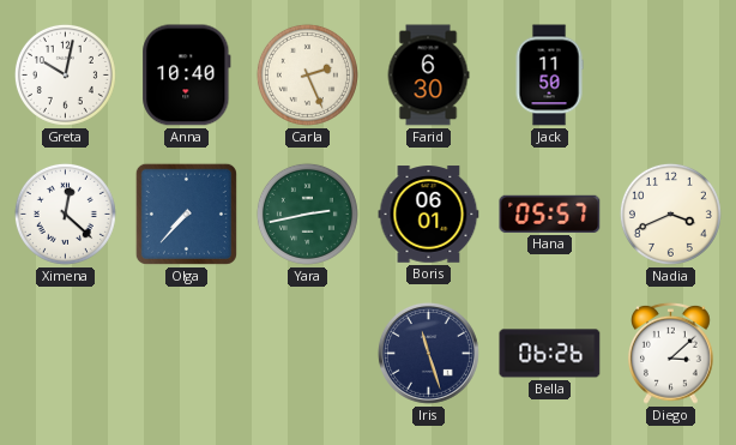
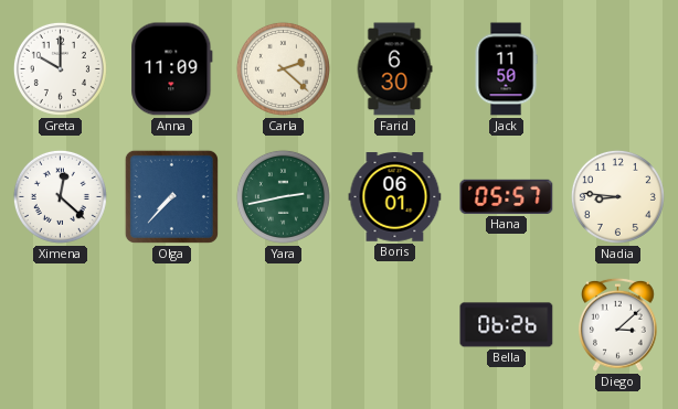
Greta: 10:02 -> 10:00
Anna: 10:40 -> 11:09
Carla: 2:26 -> 2:22
Nadia: 3:41 -> 8:46
Iris: 11:27 -> none
